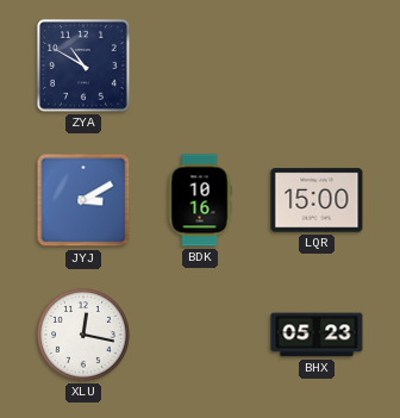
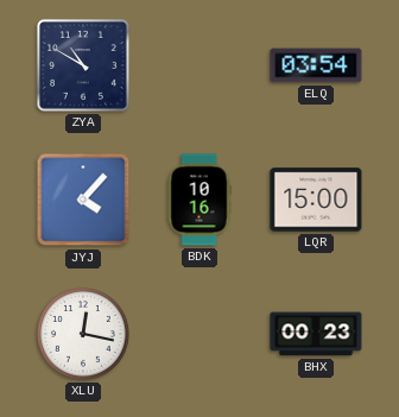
ELQ: none -> 03:54
JYJ: 3:10 -> 4:07
BHX: 05:23 -> 00:23
